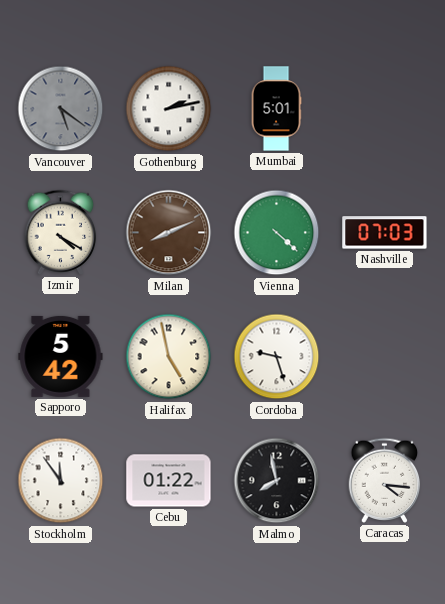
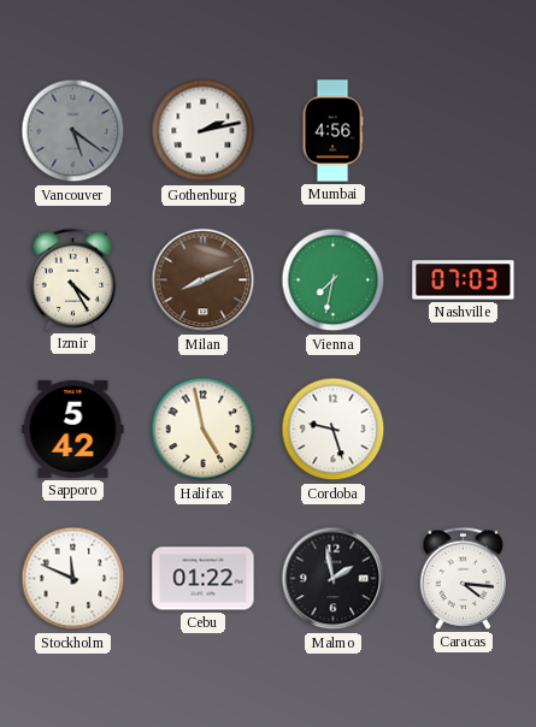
Mumbai: 5:01 -> 4:56
Izmir: 4:20 -> 4:25
Vienna: 4:22 -> 7:32
Stockholm: 11:54 -> 11:49
Malmo: 7:58 -> 1:58
